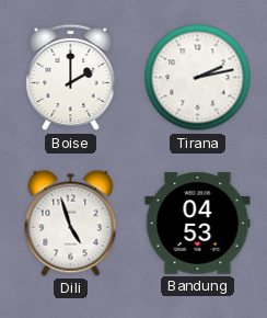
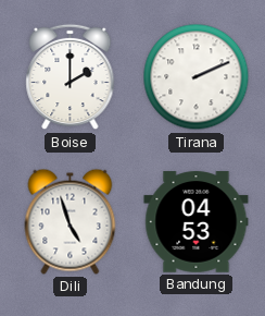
Tirana: 2:13 -> 2:11
